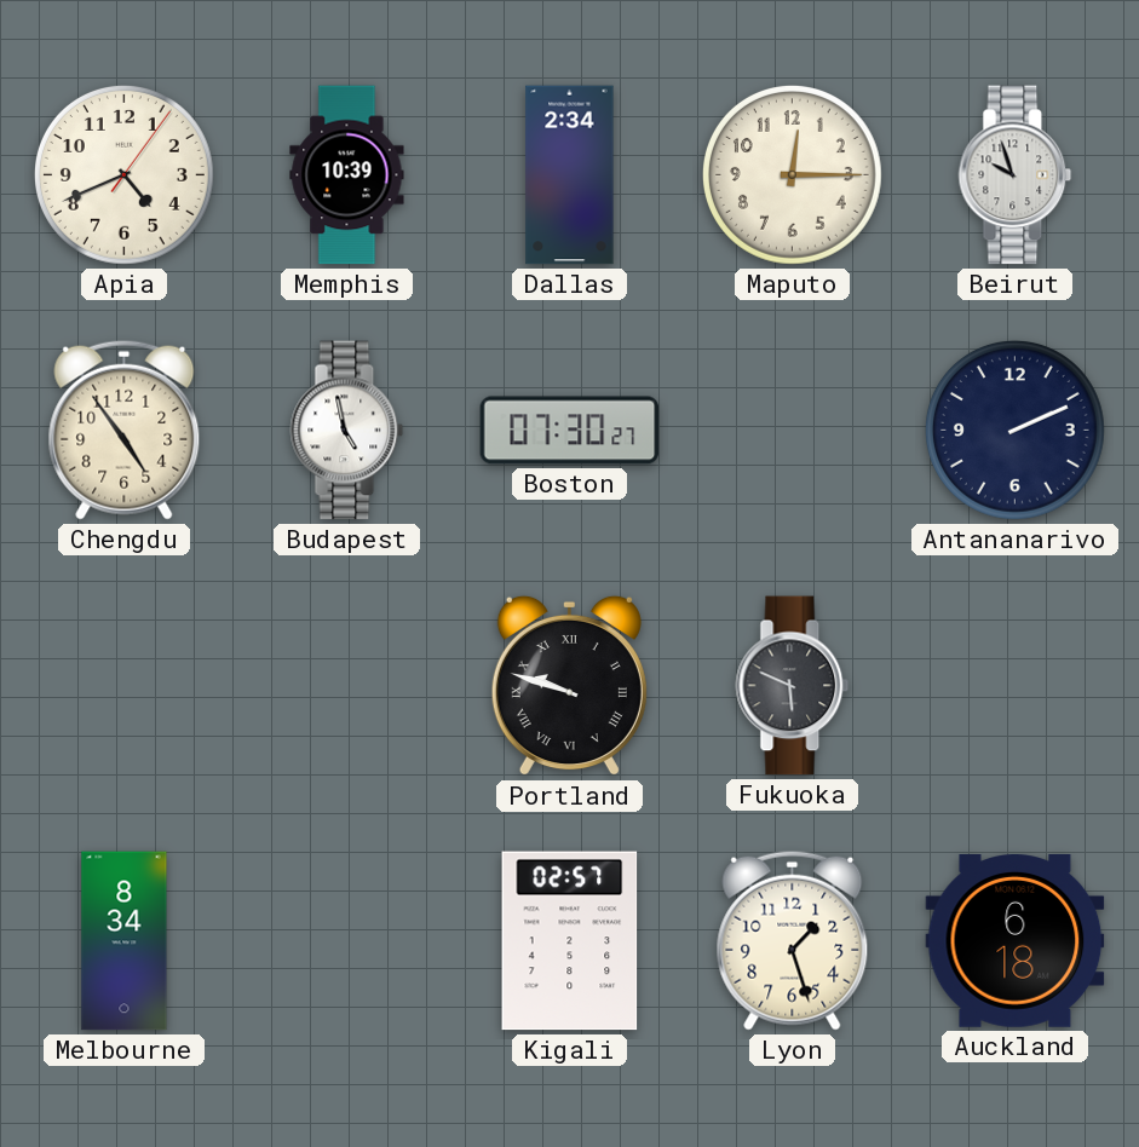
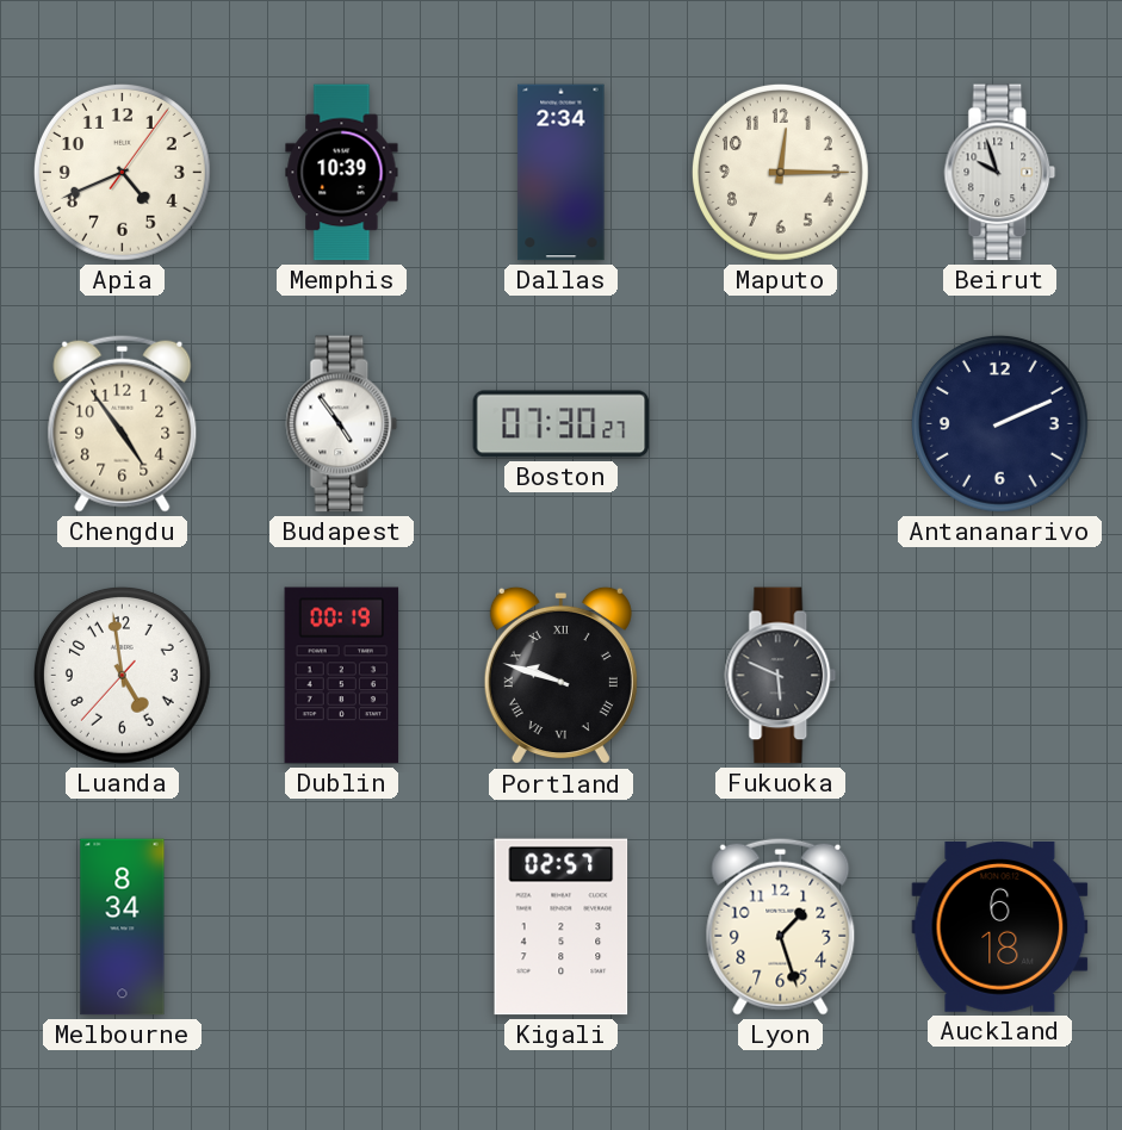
Budapest: 4:58 -> 4:54
Luanda: none -> 4:58
Dublin: none -> 00:19
